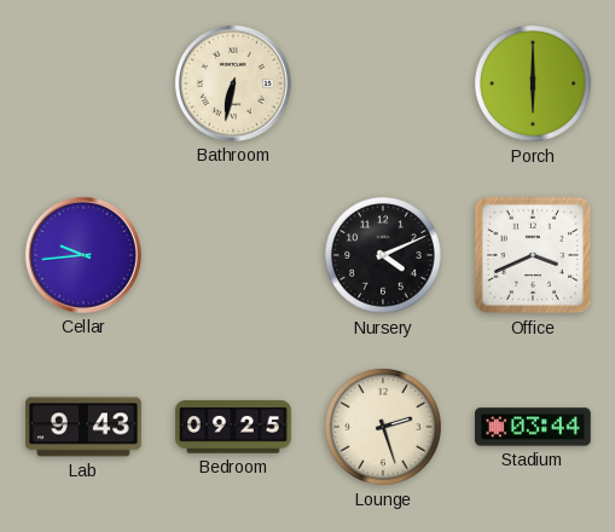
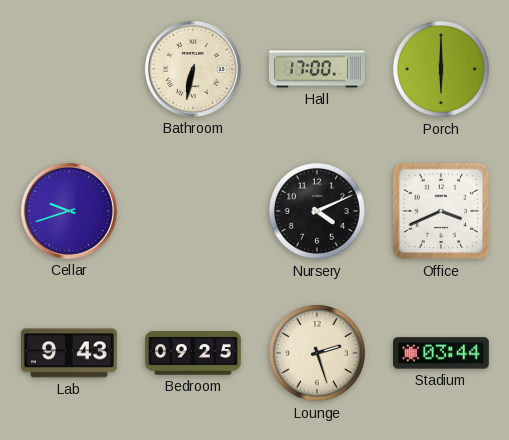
Hall: none -> 17:00
Cellar: 9:44 -> 9:42
